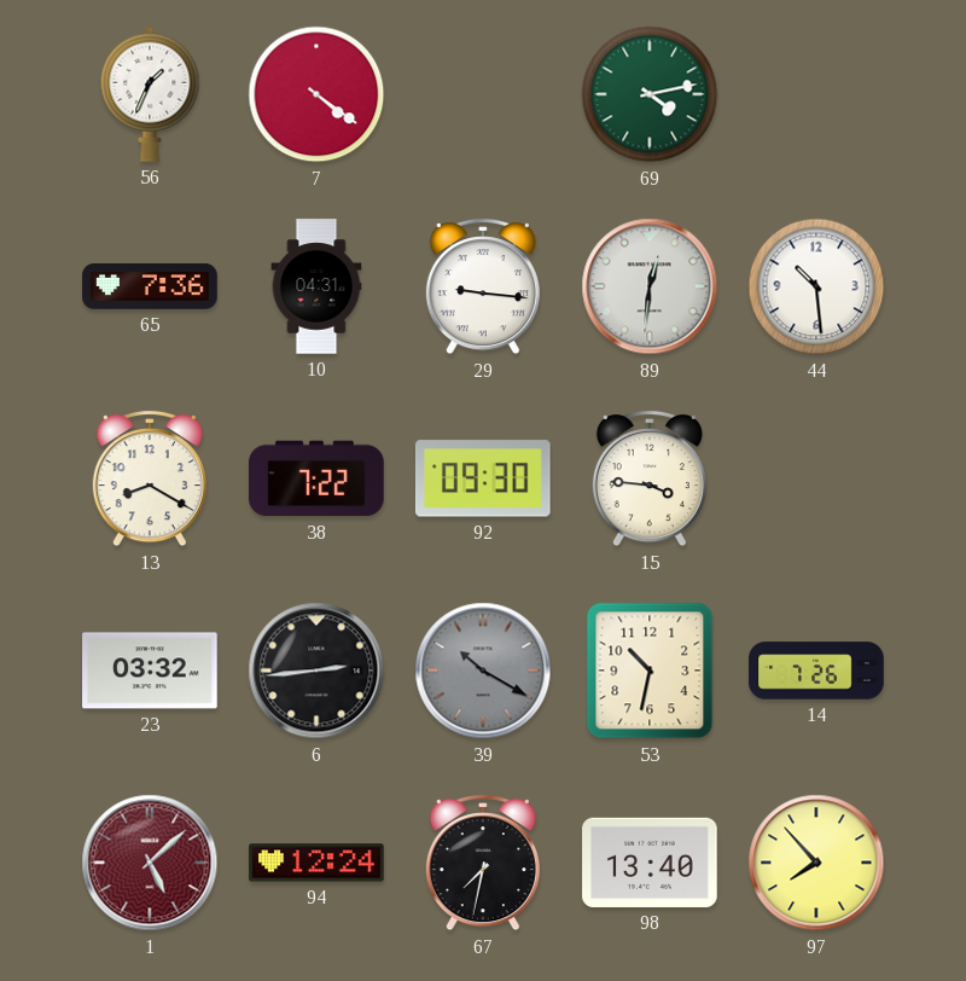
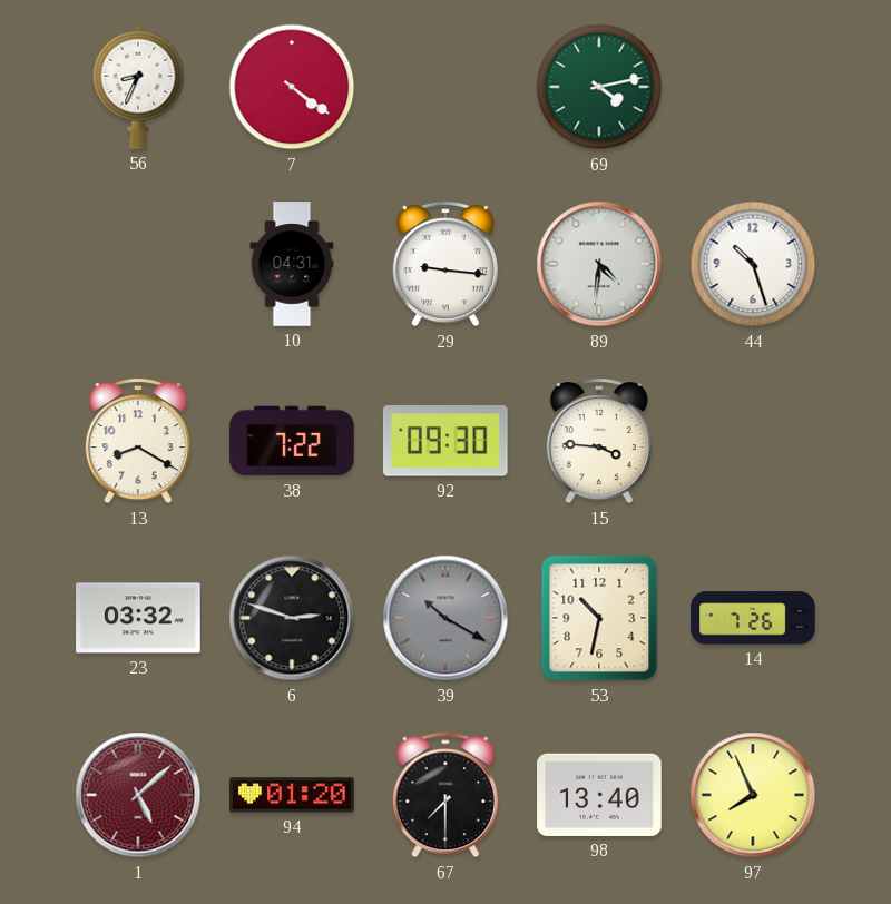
56: 1:34 -> 8:34
65: 7:36 -> none
89: 12:31 -> 4:31
44: 10:29 -> 10:27
6: 2:44 -> 2:48
94: 12:24 -> 01:20
67: 7:32 -> 7:30
97: 7:53 -> 7:56
